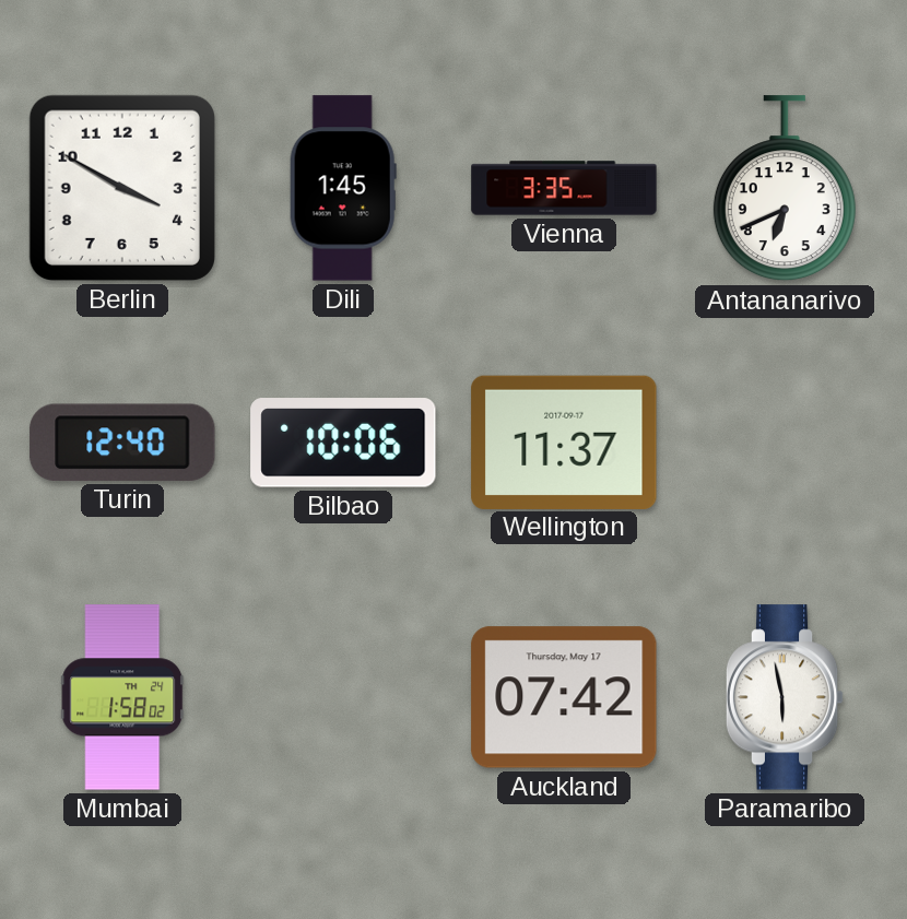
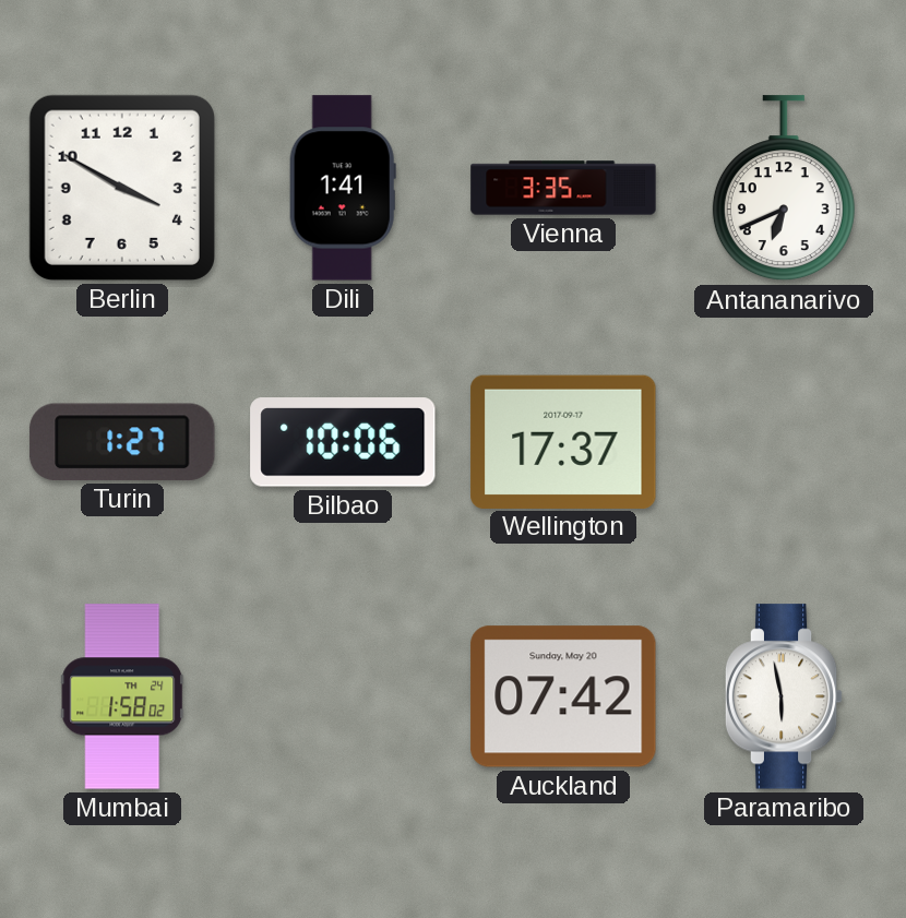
Dili: 1:45 -> 1:41
Turin: 12:40 -> 1:27
Wellington: 11:37 -> 17:37
Auckland date: Thursday, May 17 -> Sunday, May 20
